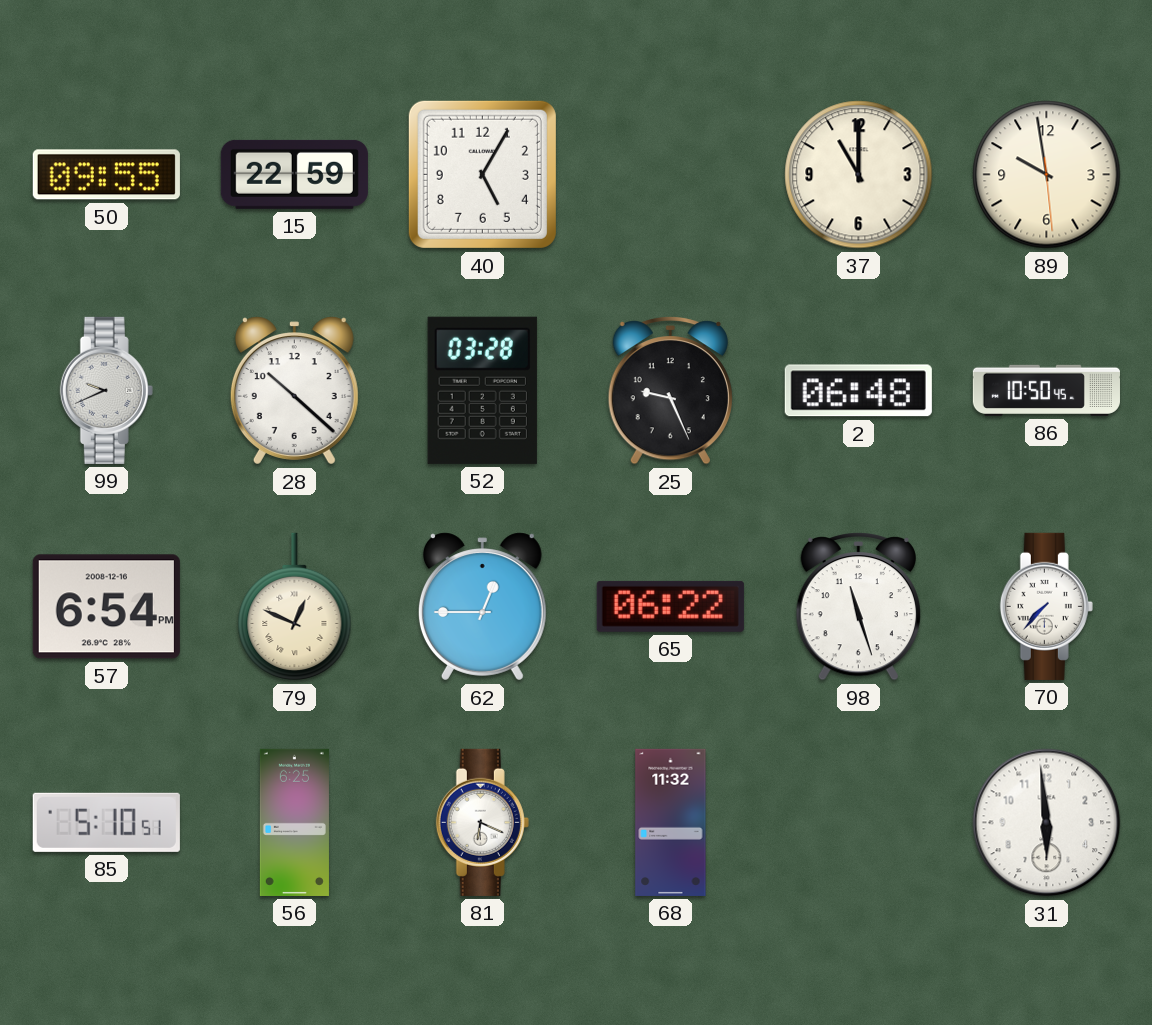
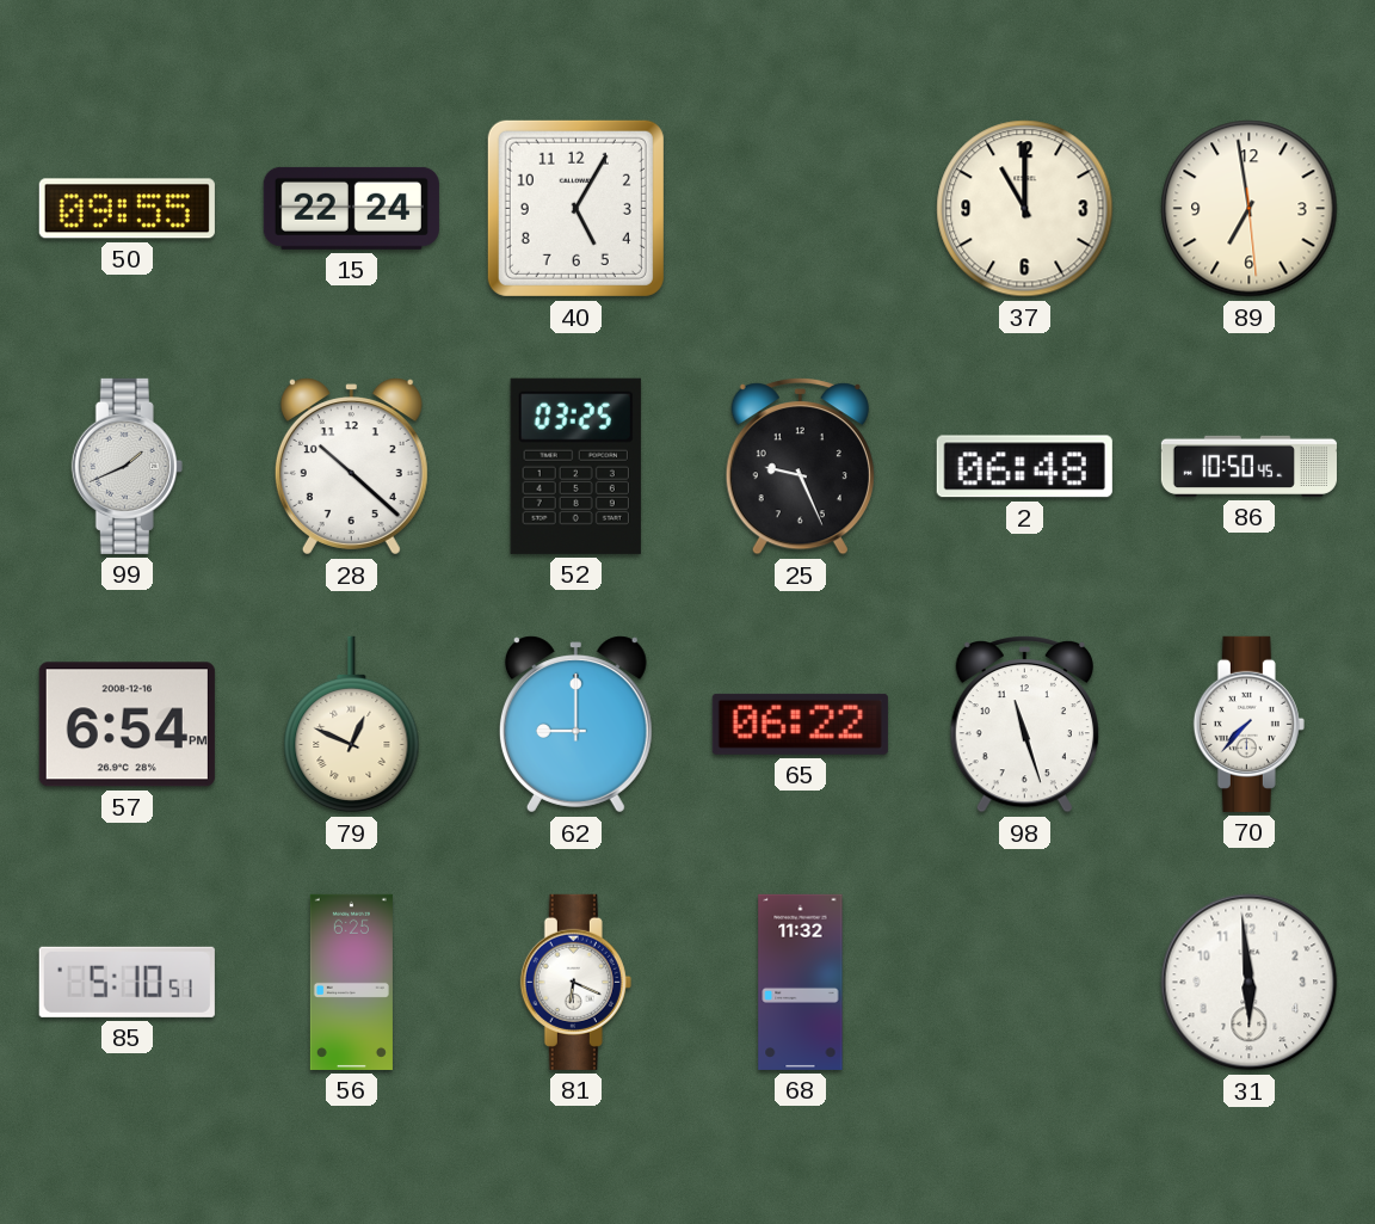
15: 22:59 -> 22:24
89: 9:58 -> 6:58
99: 9:41 -> 1:41
52: 03:28 -> 03:25
62: 12:45 -> 9:00
